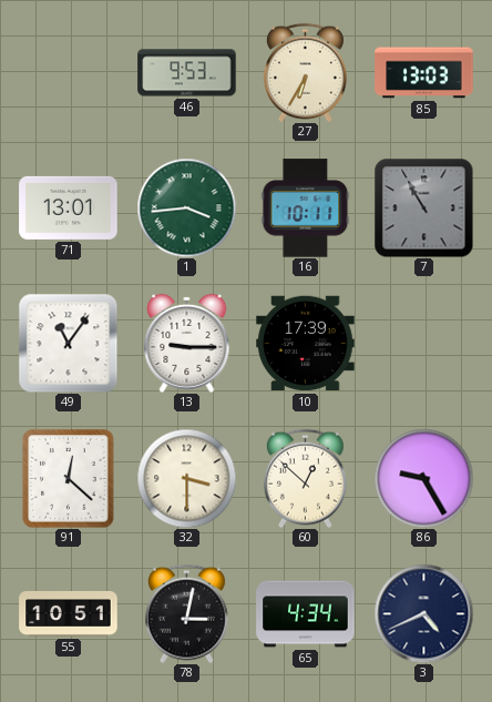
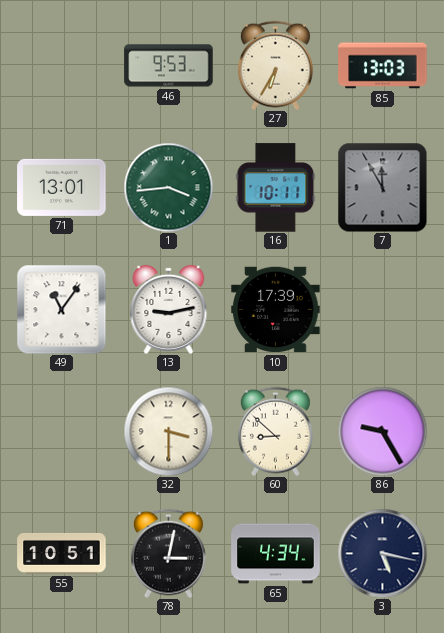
7: 10:55 -> 11:55
13: 9:15 -> 9:13
91: 12:22 -> none
60: 12:52 -> 8:52
3: 4:41 -> 5:17
